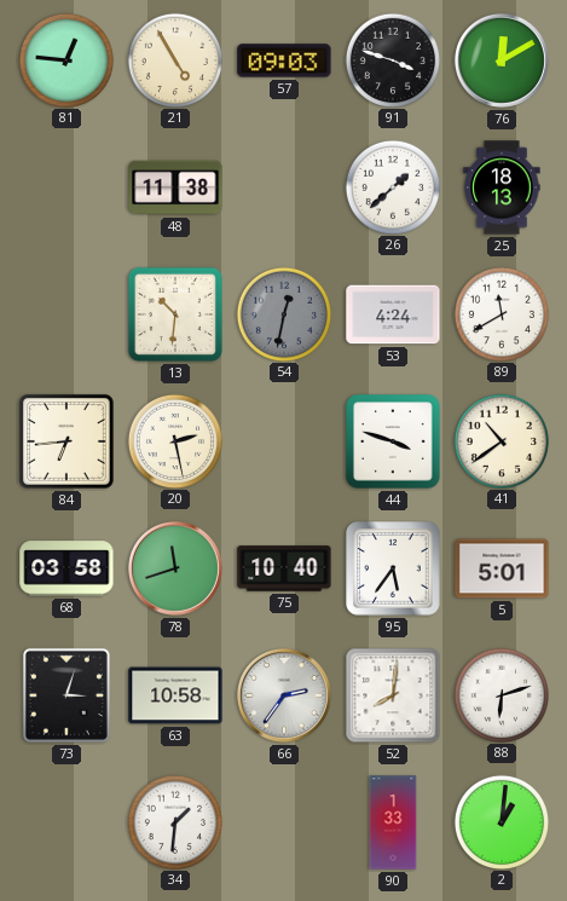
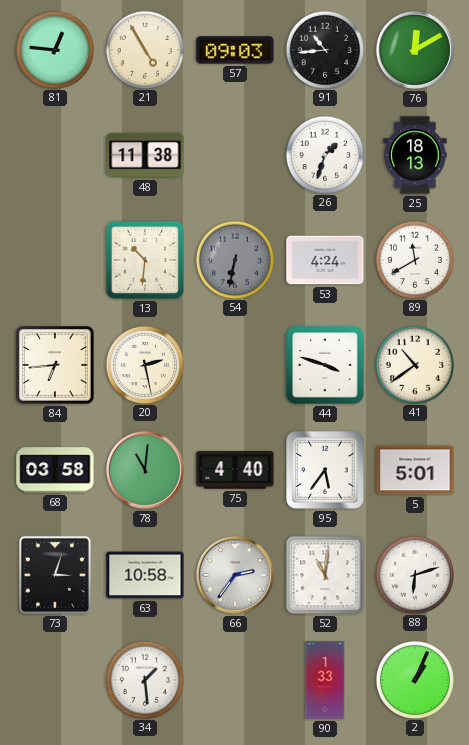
91: 3:48 -> 10:44
26: 1:38 -> 1:33
54: 12:32 -> 6:32
78: 11:42 -> 11:01
75: 10:40 -> 4:40
52: 8:01 -> 11:01
34: 1:31 -> 1:29
2: 1:01 -> 1:04
